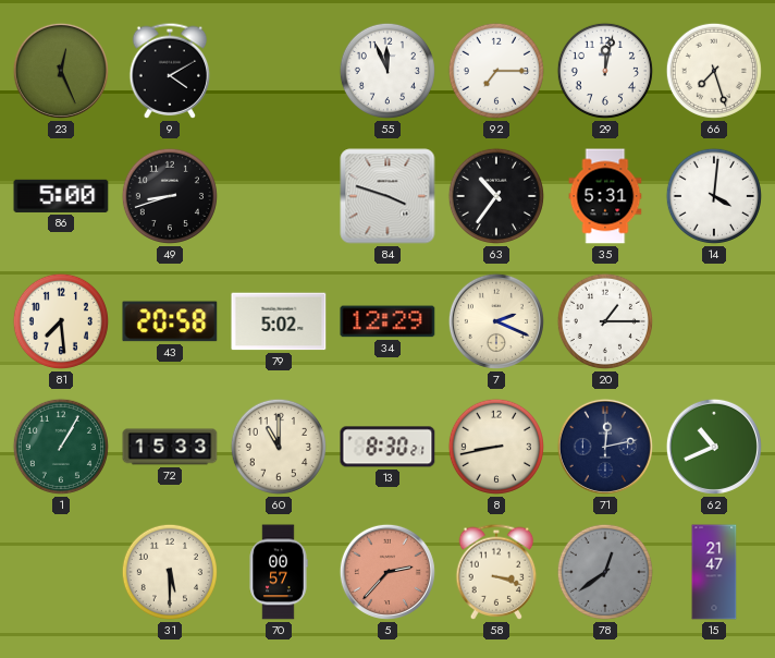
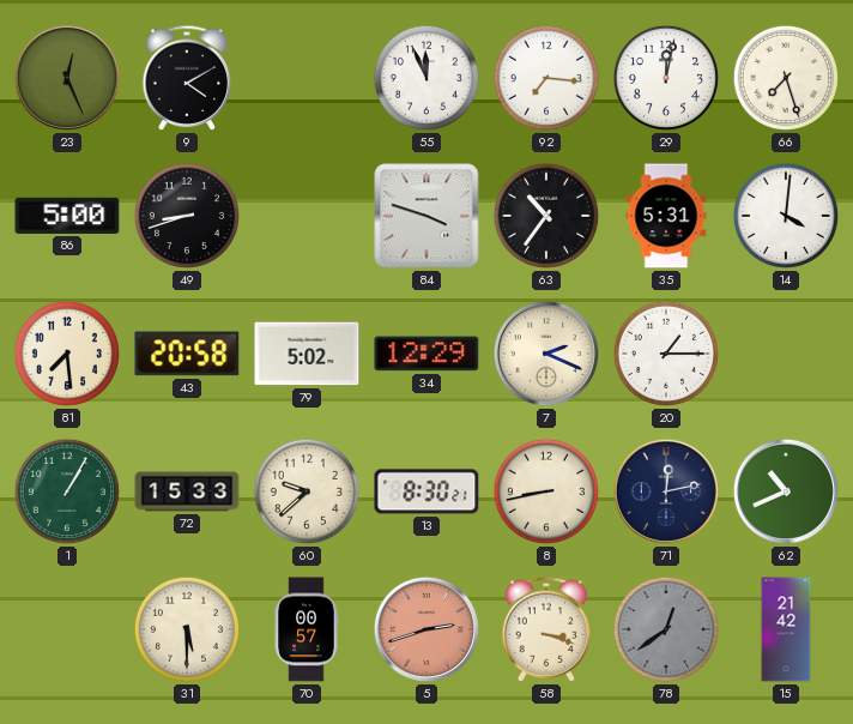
92: 7:15 -> 7:16
60: 11:00 -> 9:38
5: 2:37 -> 2:42
15: 21:47 -> 21:42
